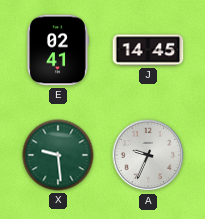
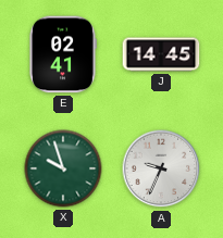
X: 9:29 -> 9:57
